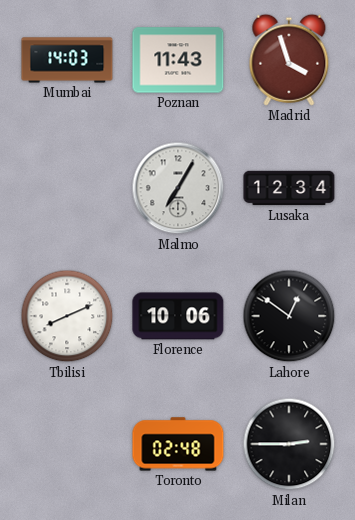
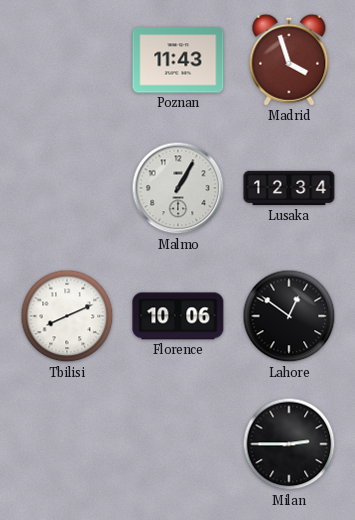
Mumbai: 14:03 -> none
Malmo: 7:05 -> 1:05
Toronto: 02:48 -> none
